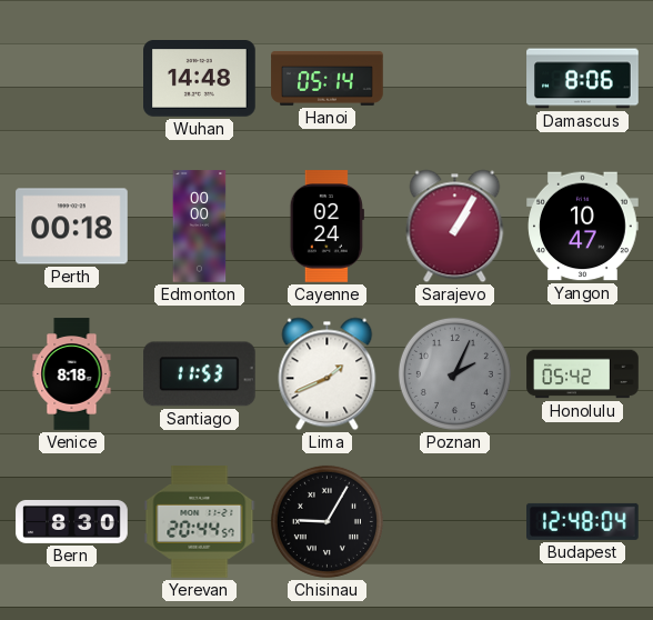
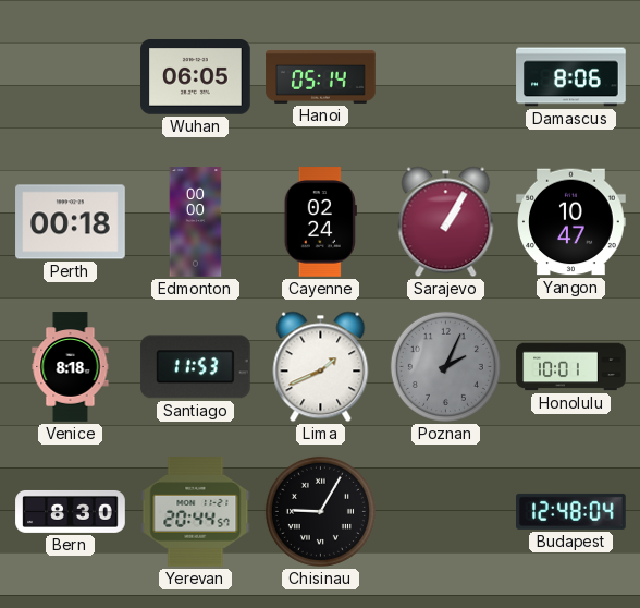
Wuhan: 14:48 -> 06:05
Honolulu: 05:42 -> 10:01
